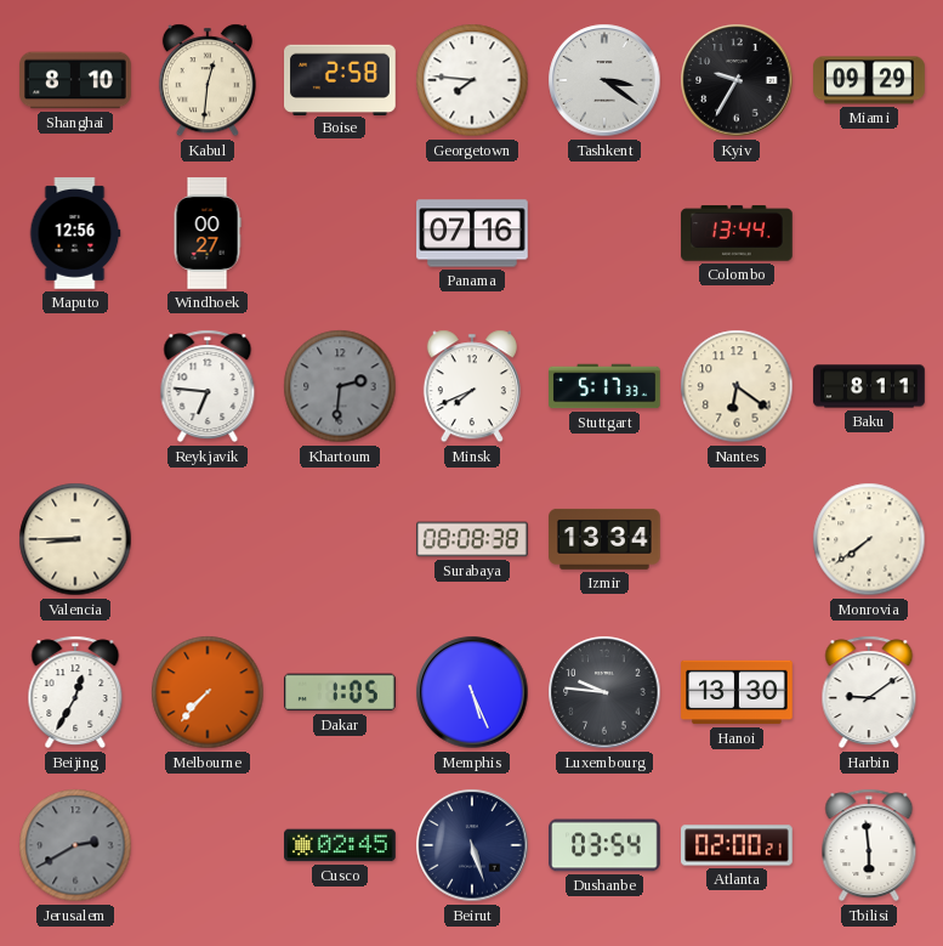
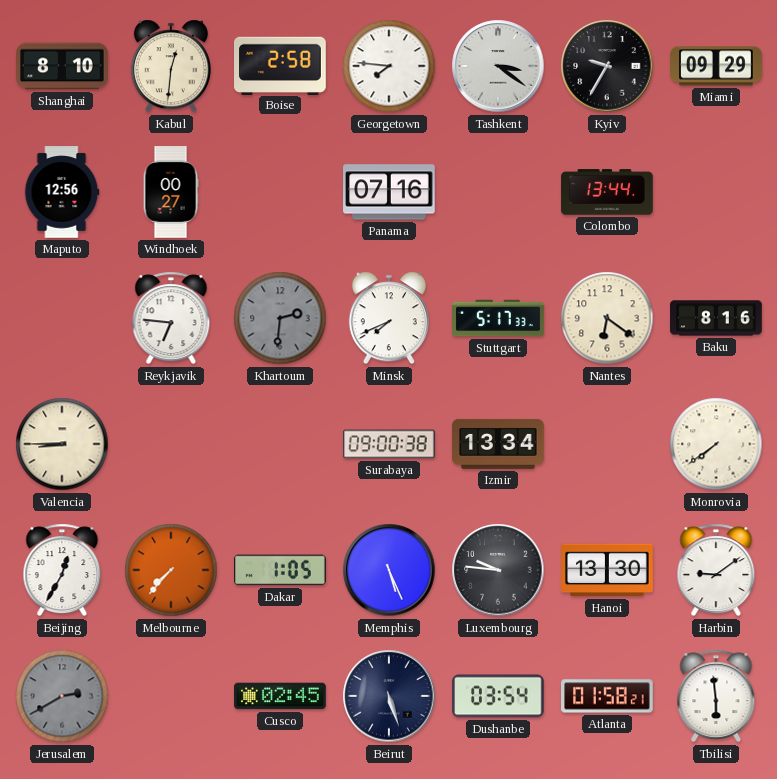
Baku: 8:11 -> 8:16
Surabaya: 08:08 -> 09:00
Atlanta: 02:00 -> 01:58
